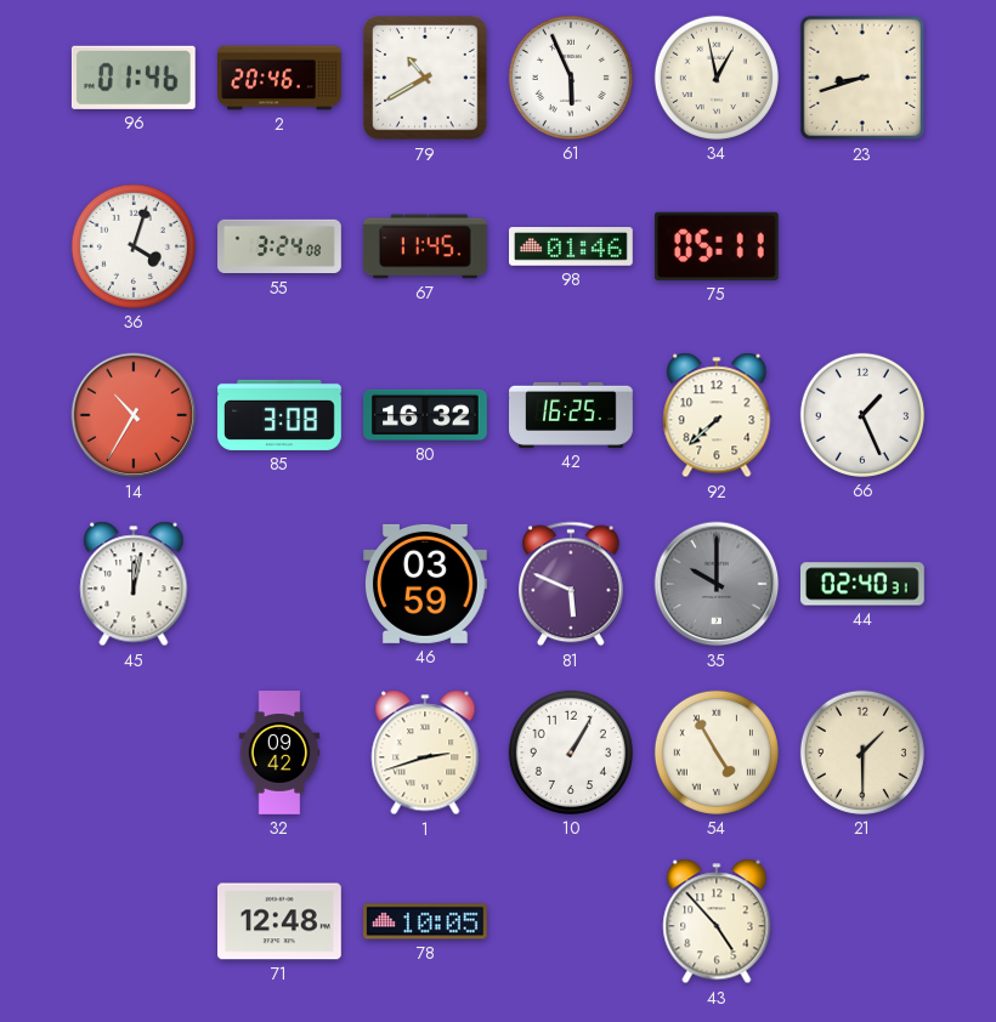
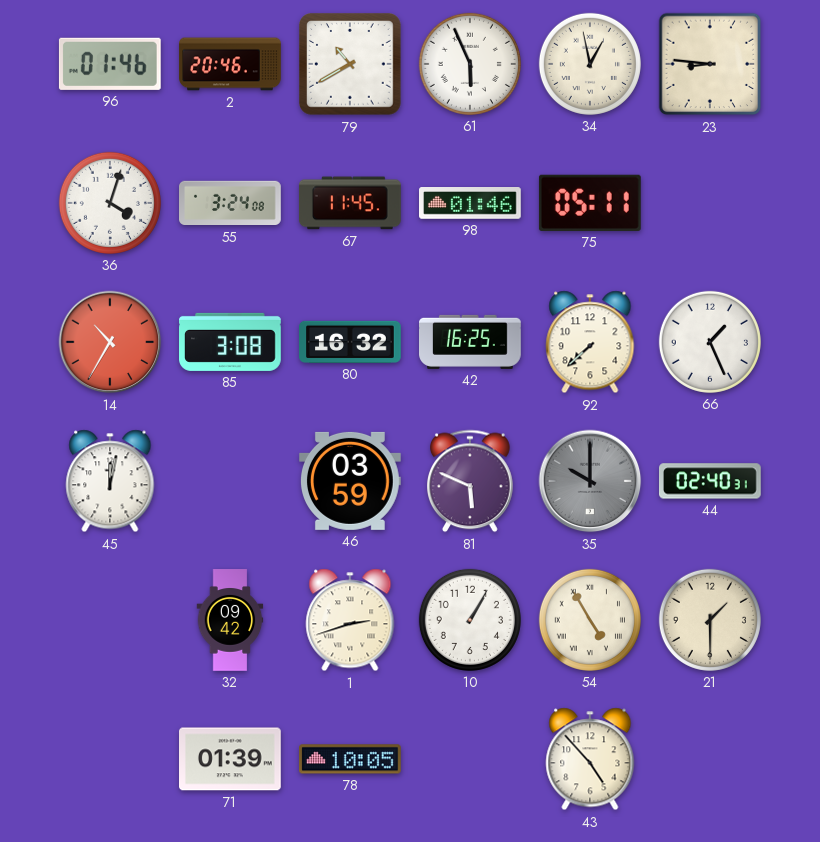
23: 8:42 -> 8:46
71: 12:48 -> 01:39
